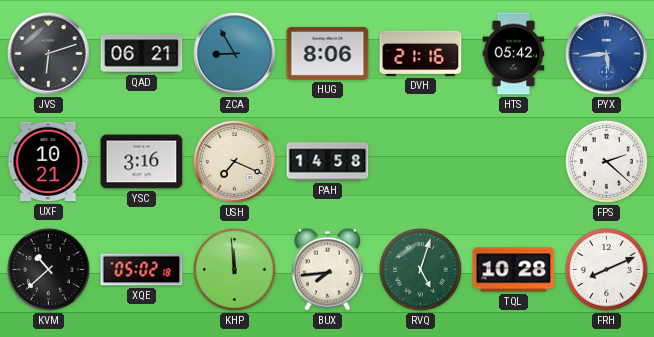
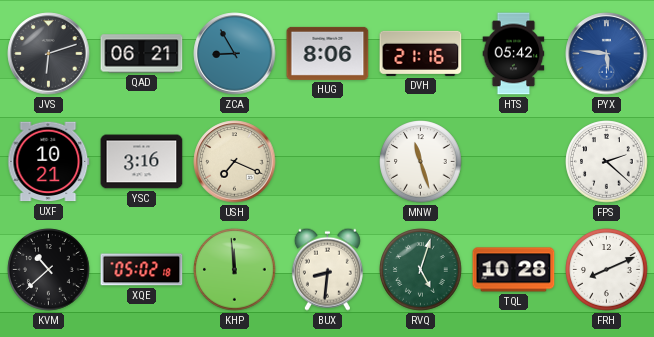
PYX: 5:44 -> 5:46
PAH: 14:58 -> none
MNW: none -> 11:27
BUX: 7:44 -> 8:31
